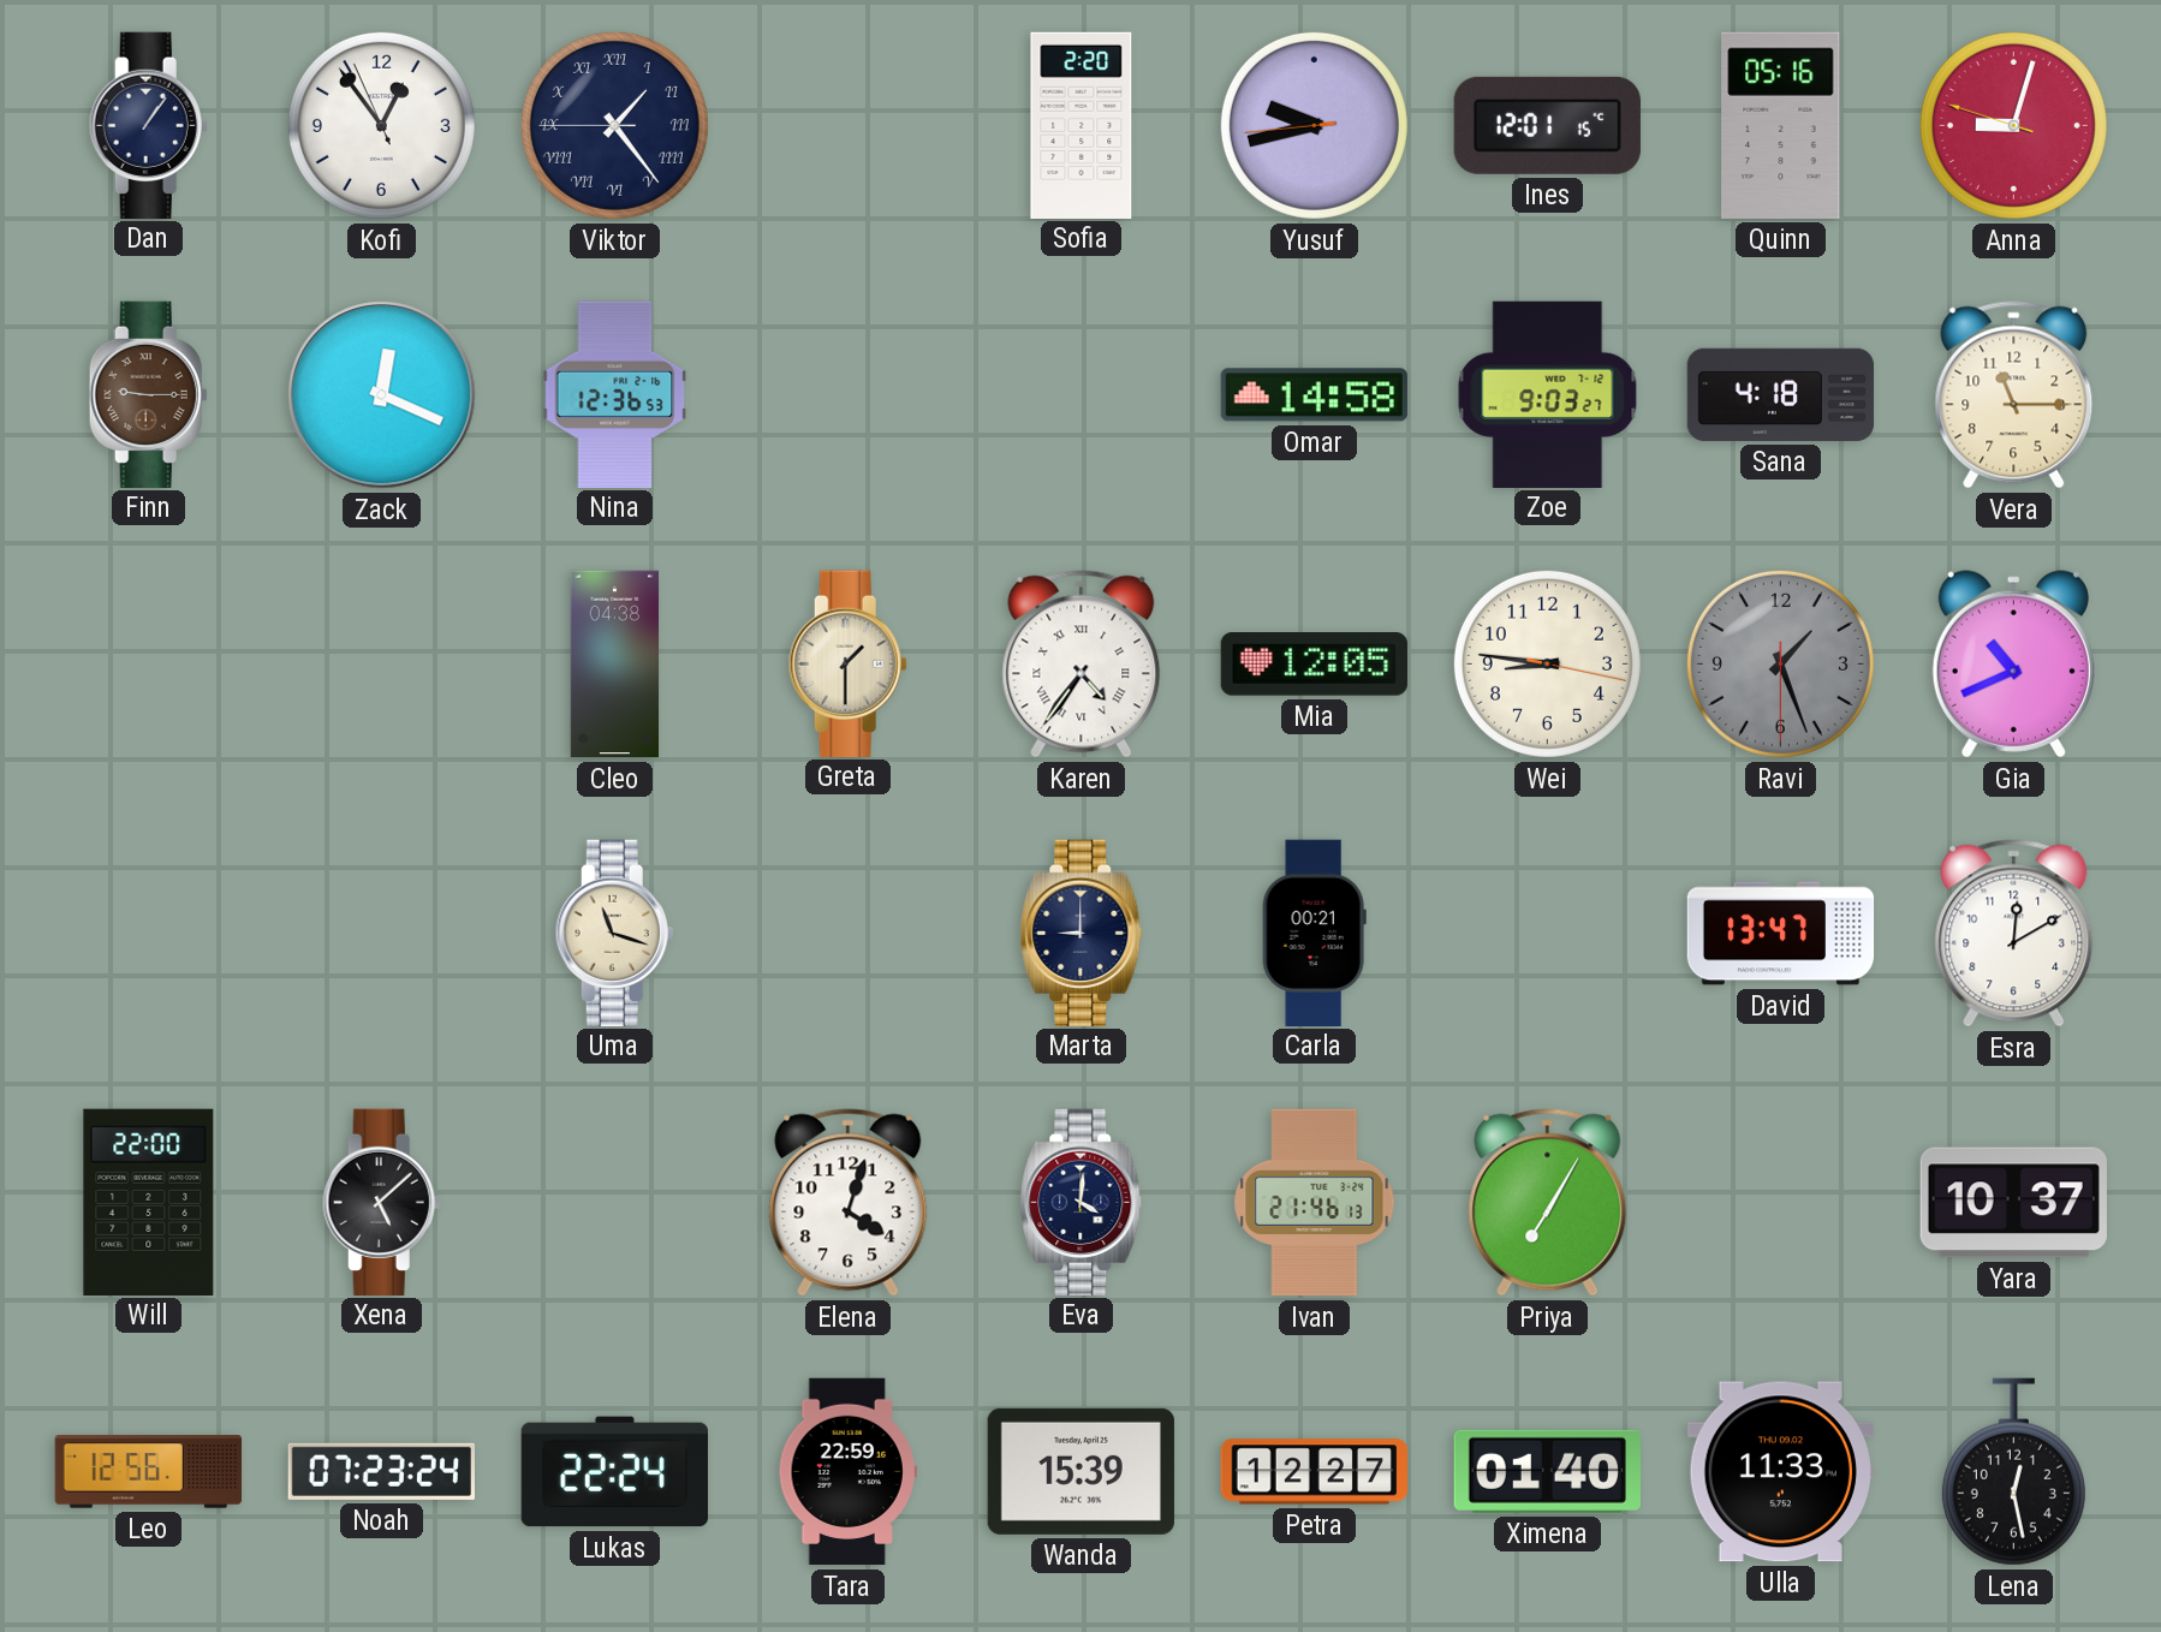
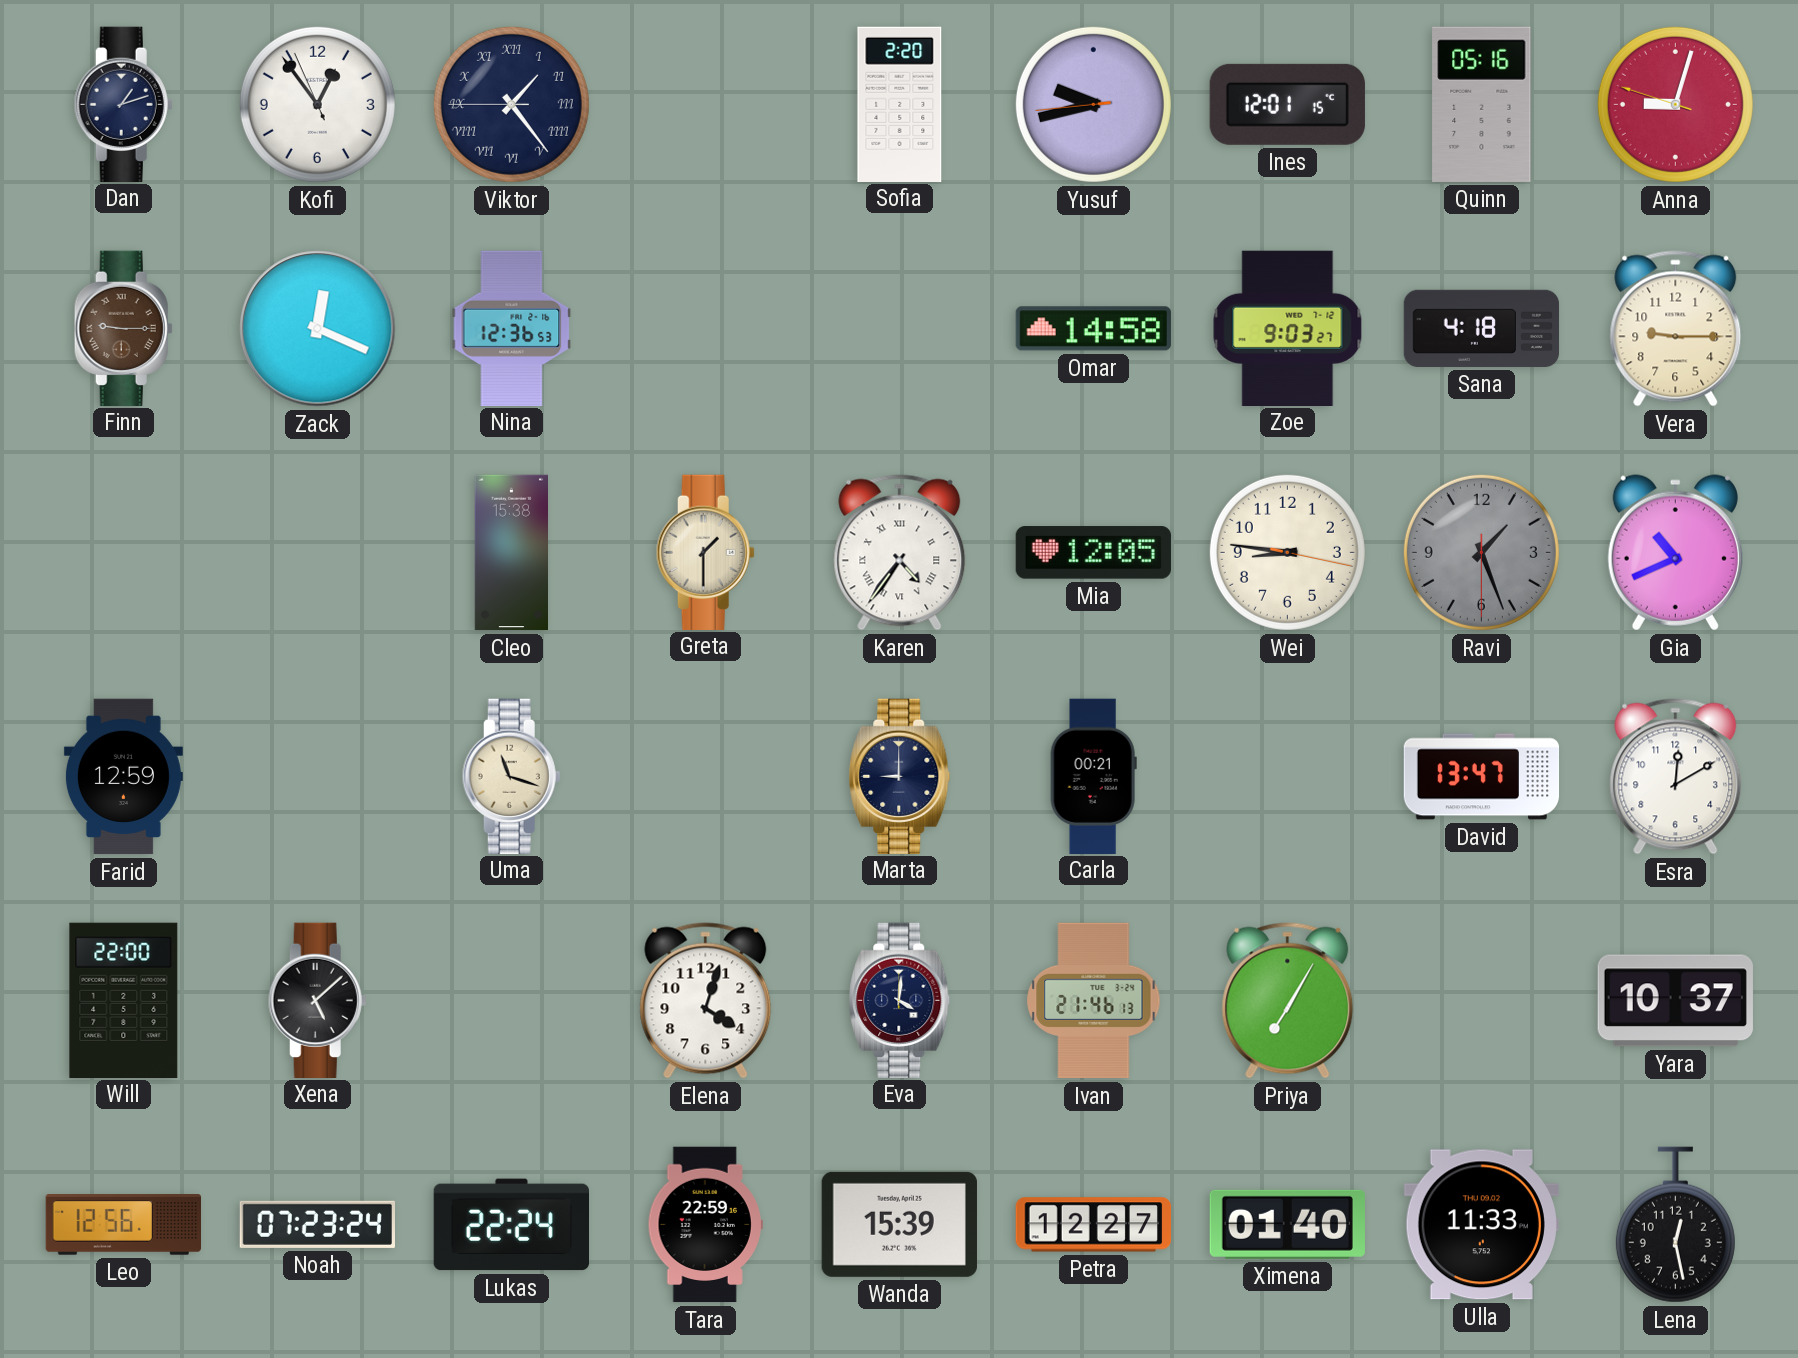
Dan: 1:06 -> 1:12
Vera: 11:15 -> 9:15
Cleo: 04:38 -> 15:38
Farid: none -> 12:59
